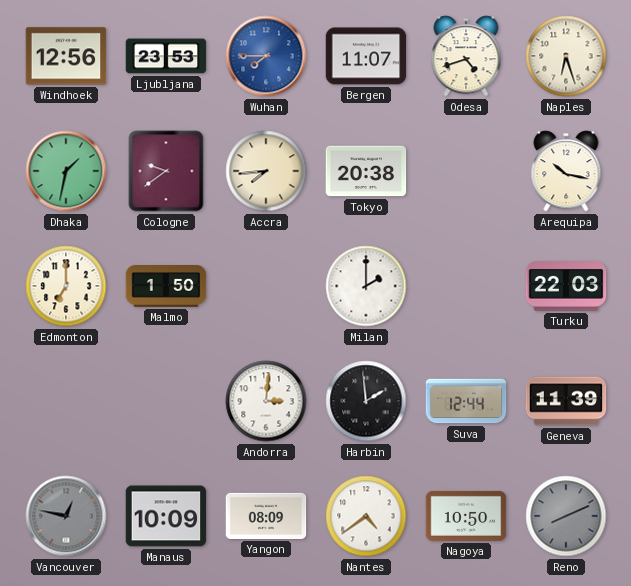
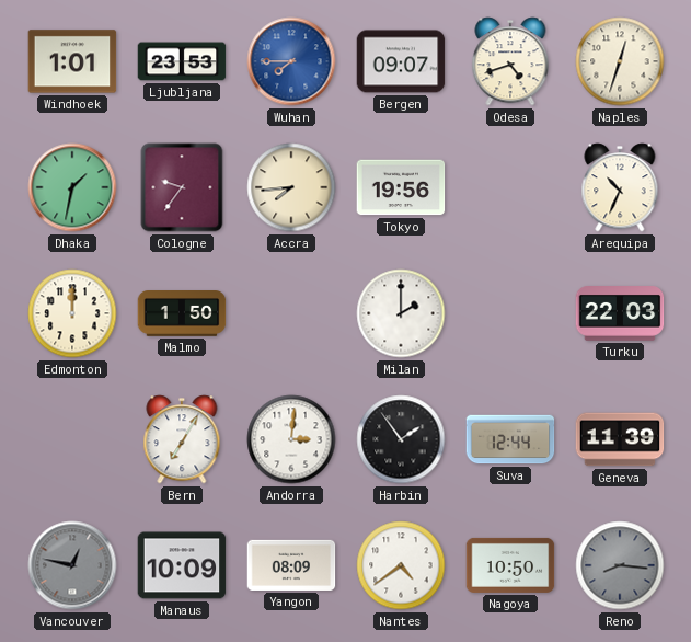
Windhoek: 12:56 -> 1:01
Bergen: 11:07 -> 09:07
Naples: 6:27 -> 12:33
Cologne: 9:39 -> 9:36
Tokyo: 20:38 -> 19:56
Arequipa: 10:17 -> 10:34
Edmonton: 7:00 -> 12:00
Bern: none -> 7:05
Harbin: 1:59 -> 1:54
Reno: 8:11 -> 8:16
